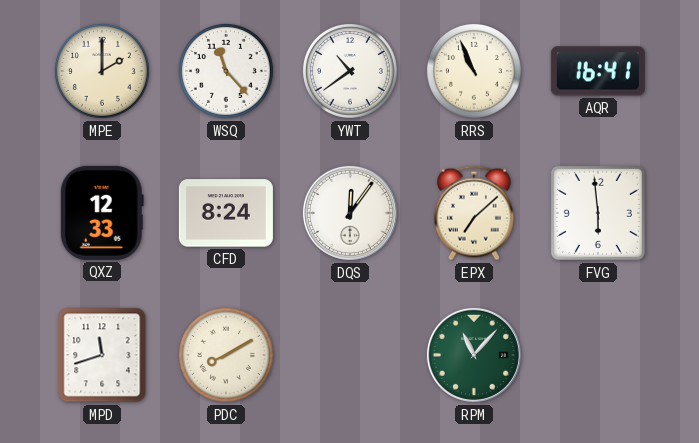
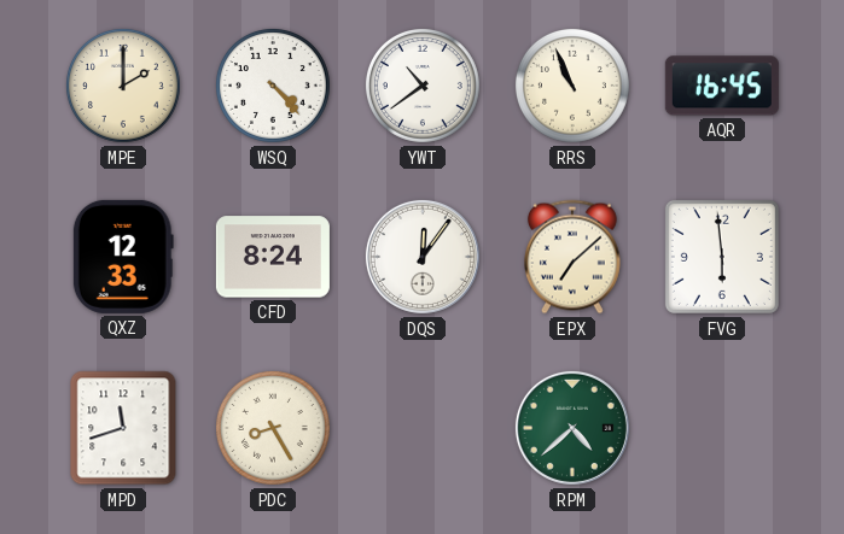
WSQ: 11:23 -> 4:23
AQR: 16:41 -> 16:45
PDC: 8:10 -> 8:25
RPM: 11:07 -> 4:38
